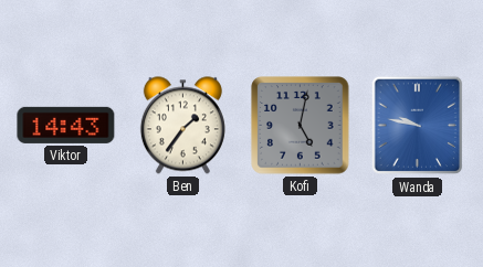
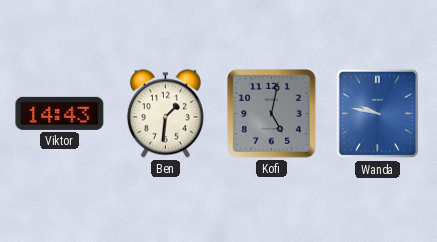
Ben: 1:36 -> 1:31
